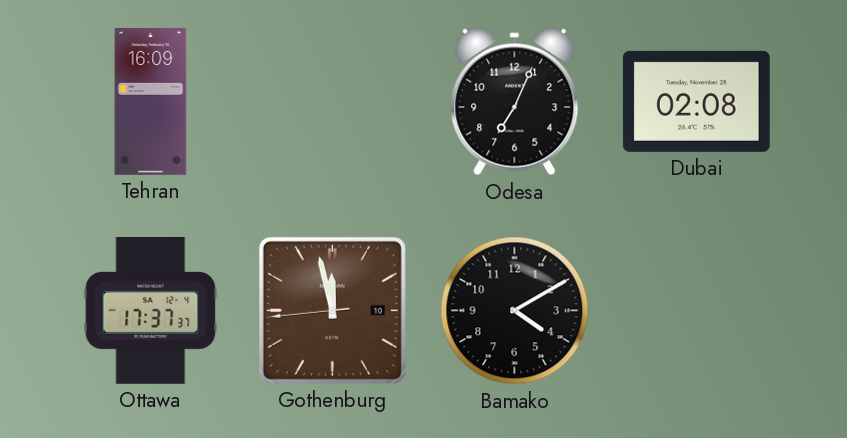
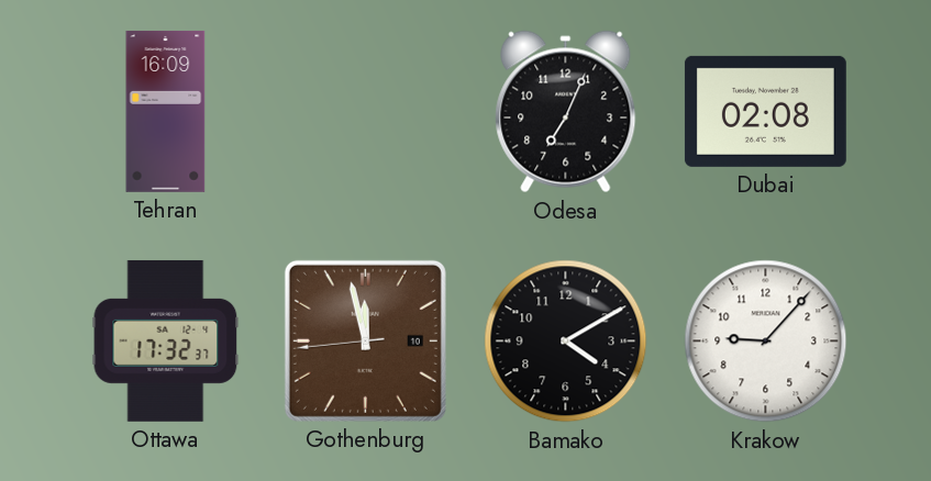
Ottawa: 17:37 -> 17:32
Krakow: none -> 9:07
